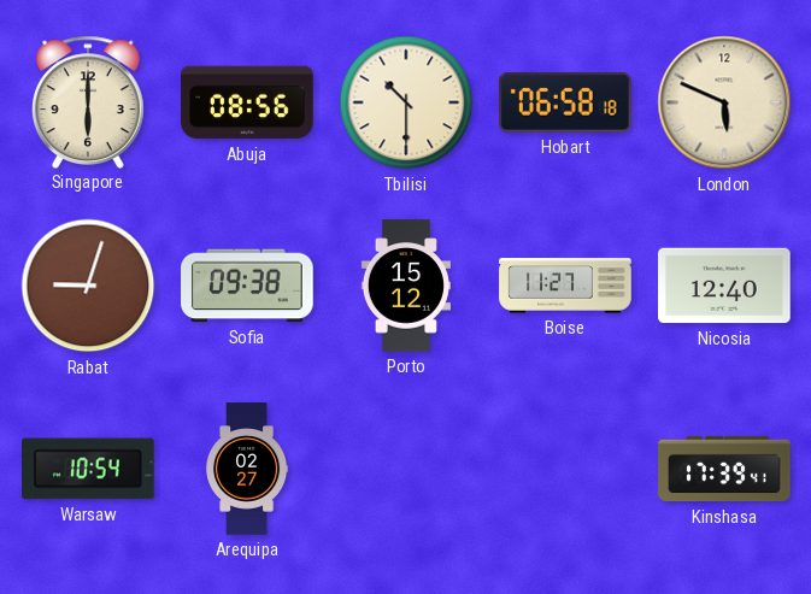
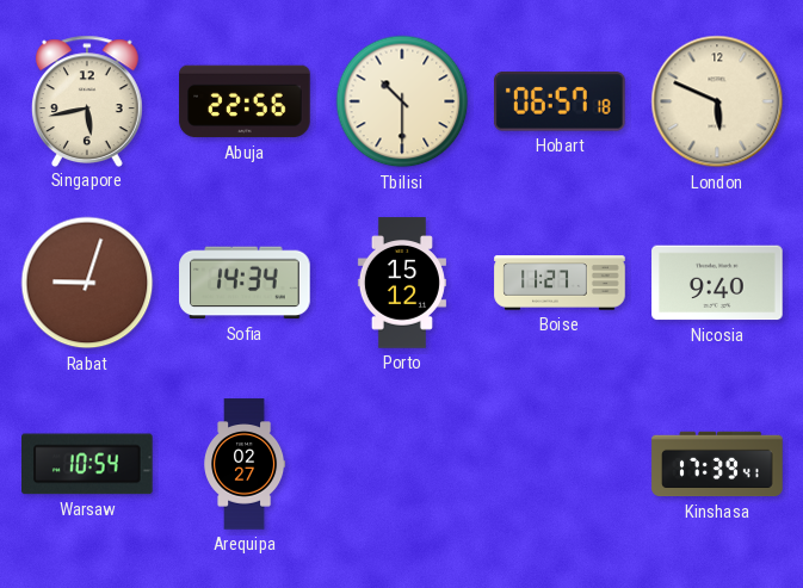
Singapore: 6:00 -> 5:43
Abuja: 08:56 -> 22:56
Hobart: 06:58 -> 06:57
Sofia: 09:38 -> 14:34
Nicosia: 12:40 -> 9:40
